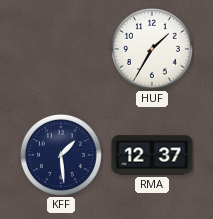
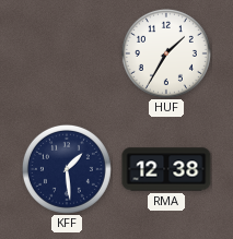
RMA: 12:37 -> 12:38
